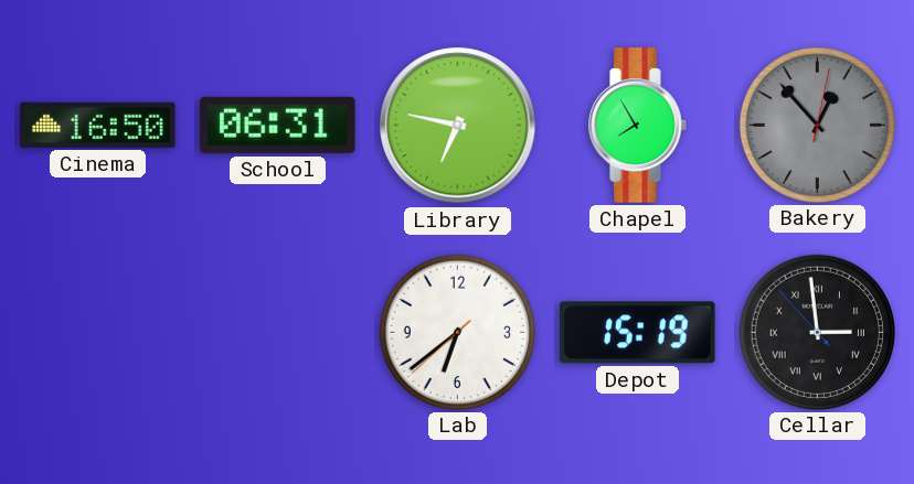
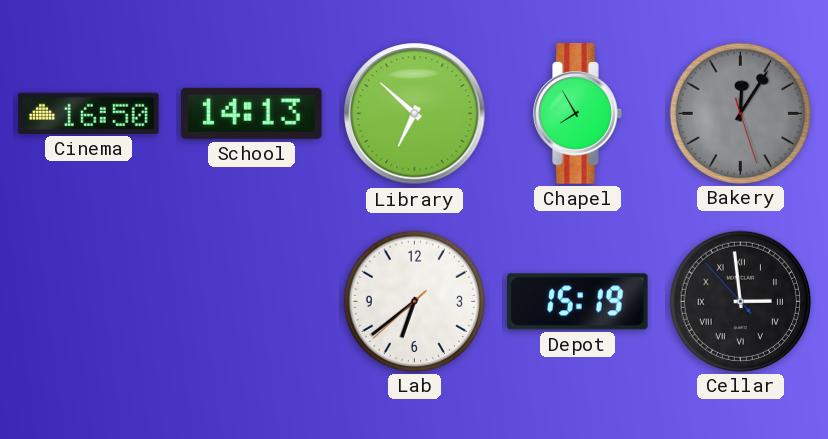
School: 06:31 -> 14:13
Library: 6:47 -> 6:52
Bakery: 12:53 -> 12:05
